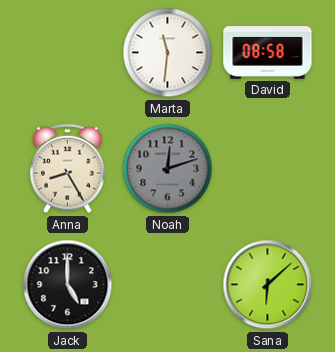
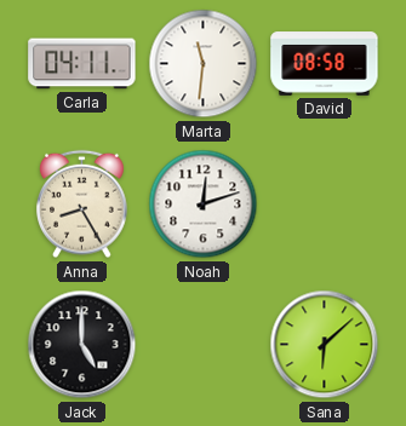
Carla: none -> 04:11
Noah dial: grey -> white
